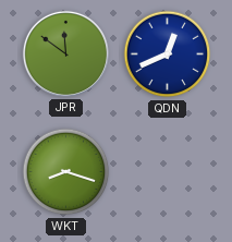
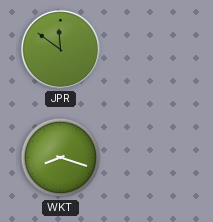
QDN: 12:41 -> none
